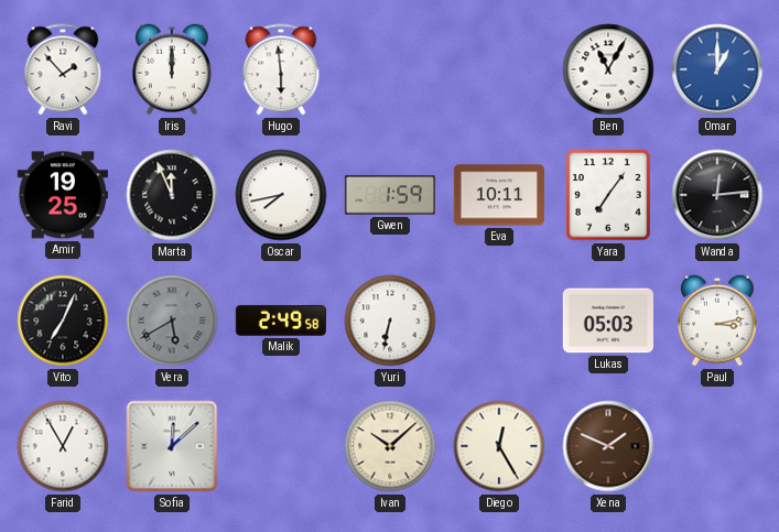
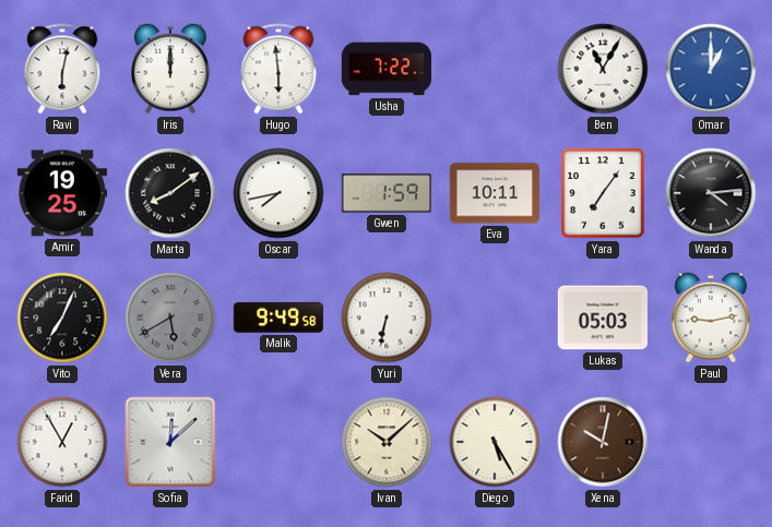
Ravi: 1:53 -> 6:02
Usha: none -> 7:22
Marta: 11:56 -> 8:09
Wanda: 12:14 -> 4:14
Malik: 2:49 -> 9:49
Paul: 3:13 -> 9:13
Diego: 12:25 -> 5:25
Xena: 1:49 -> 10:02
